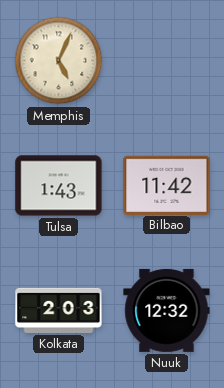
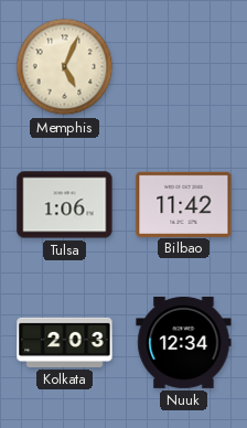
Tulsa: 1:43 -> 1:06
Nuuk: 12:32 -> 12:34
